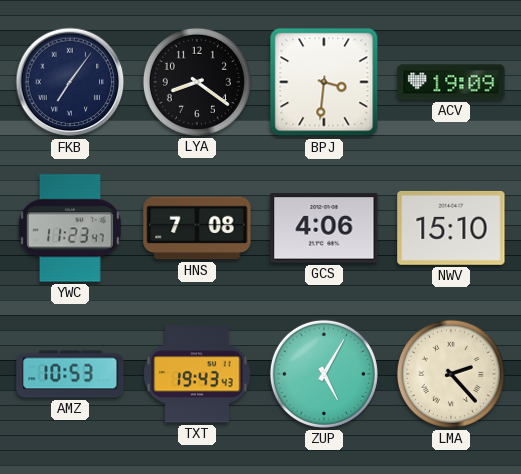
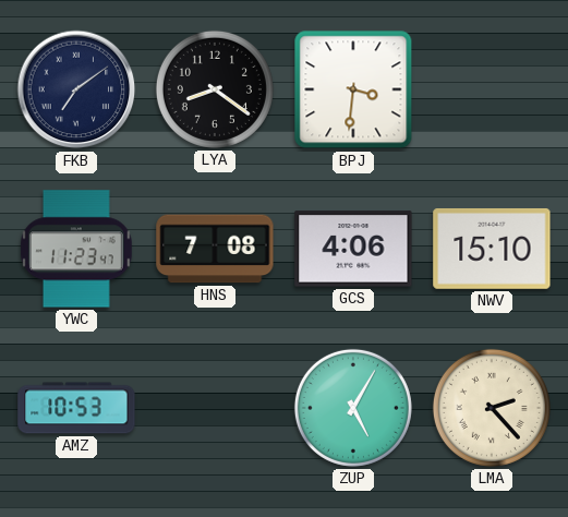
FKB: 7:06 -> 7:09
ACV: 19:09 -> none
TXT: 19:43 -> none
